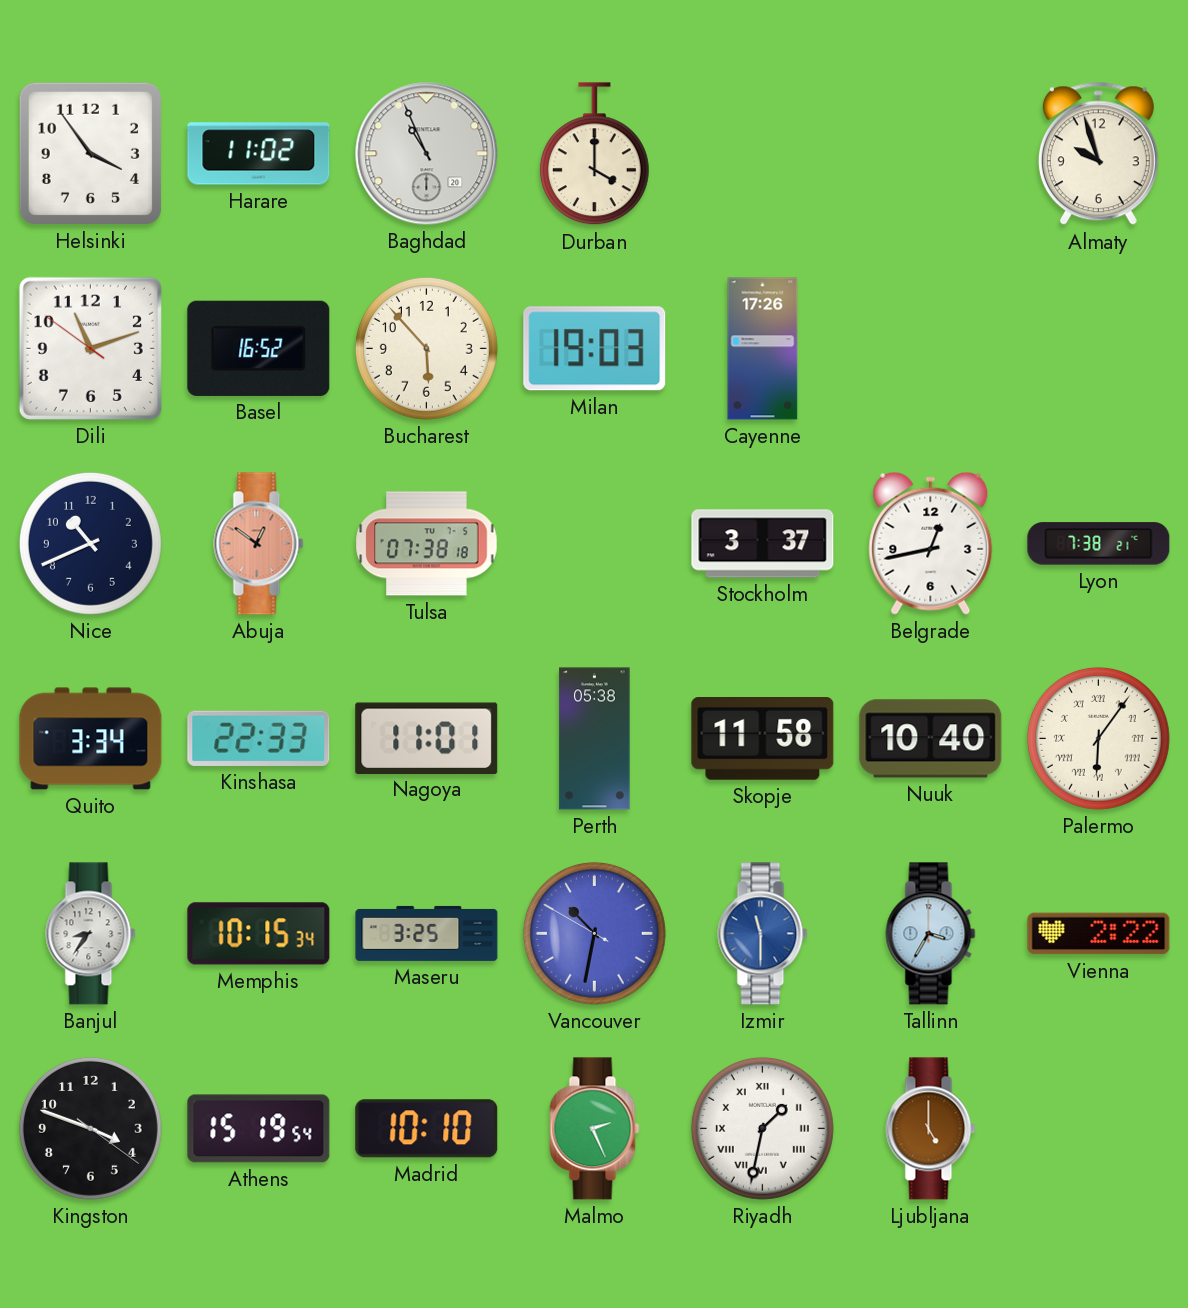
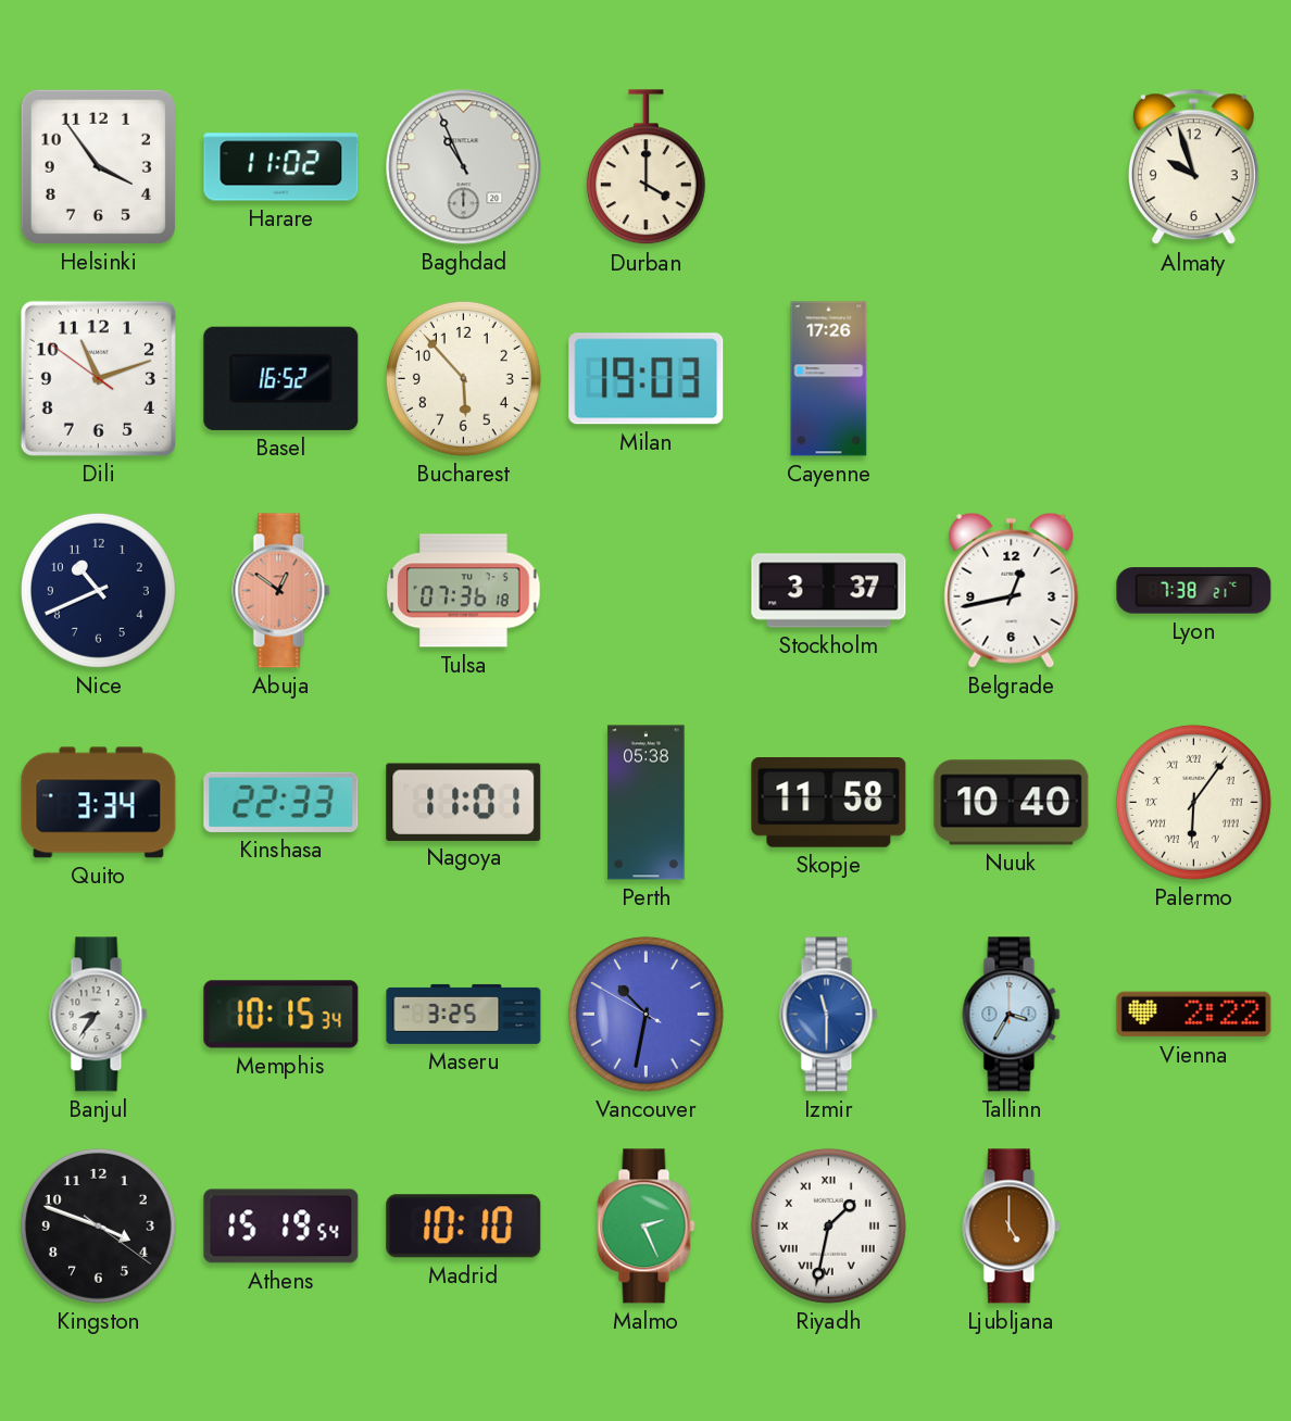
Tulsa: 07:38 -> 07:36
